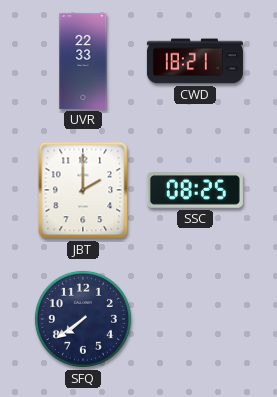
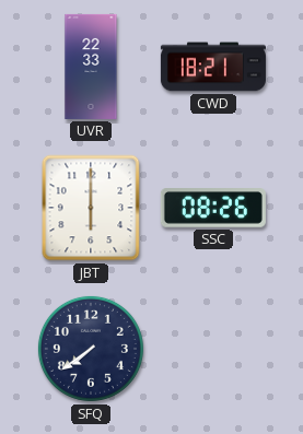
JBT: 2:00 -> 6:00
SSC: 08:25 -> 08:26
